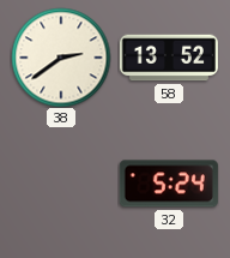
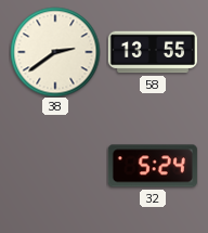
58: 13:52 -> 13:55
